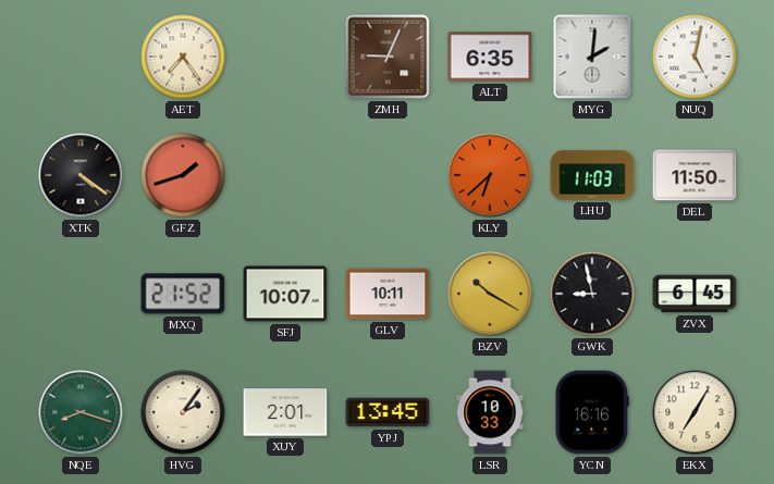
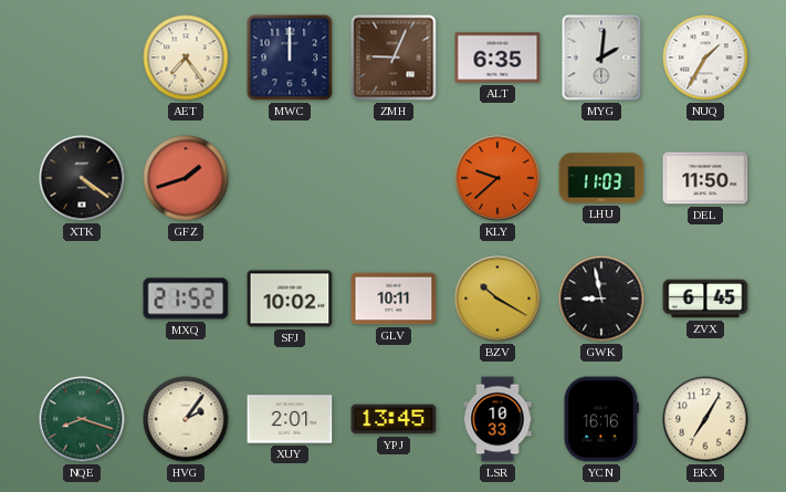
MWC: none -> 12:00
NUQ: 5:02 -> 1:35
KLY: 6:38 -> 9:38
SFJ: 10:07 -> 10:02
